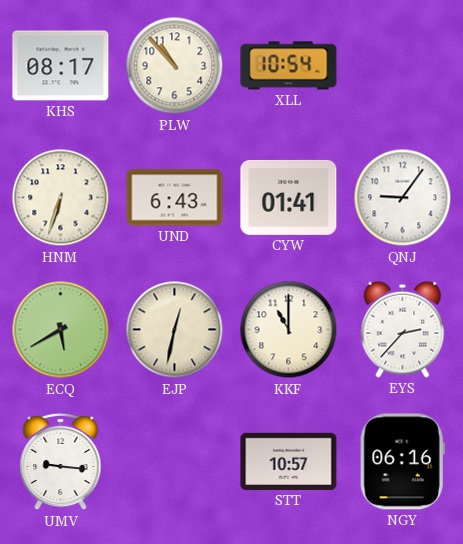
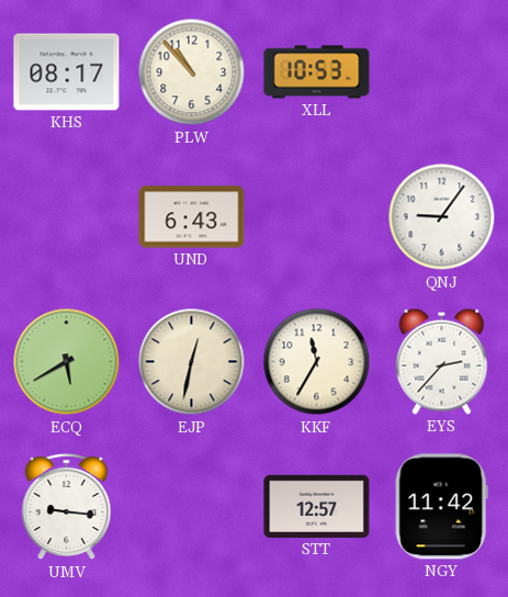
XLL: 10:54 -> 10:53
HNM: 6:33 -> none
CYW: 01:41 -> none
KKF: 11:00 -> 11:35
STT: 10:57 -> 12:57
NGY: 06:16 -> 11:42
